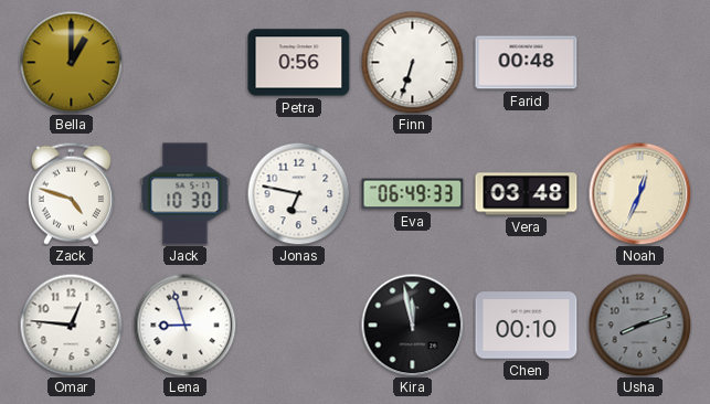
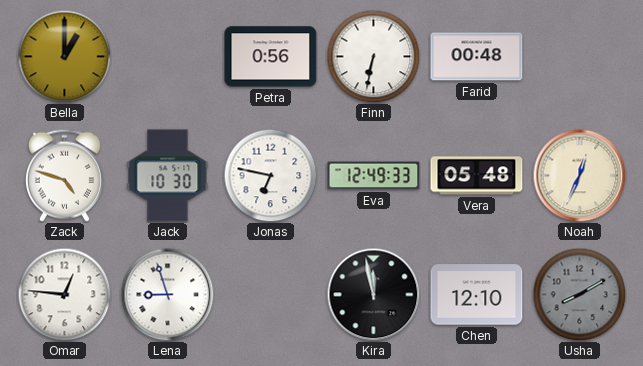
Finn: 6:33 -> 6:32
Eva: 06:49 -> 12:49
Vera: 03:48 -> 05:48
Chen: 00:10 -> 12:10
Usha: 8:12 -> 8:10
